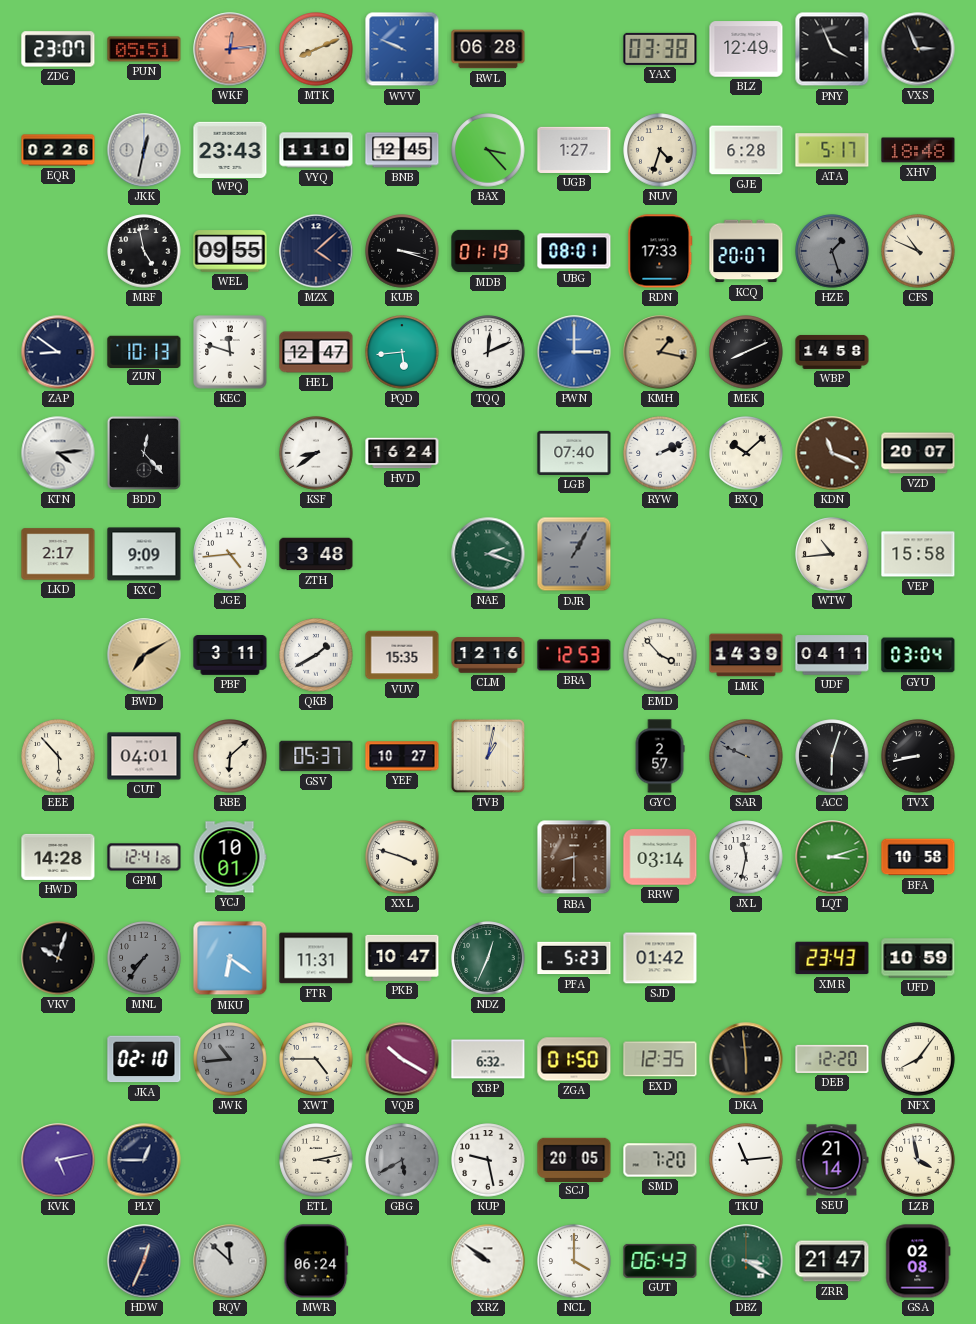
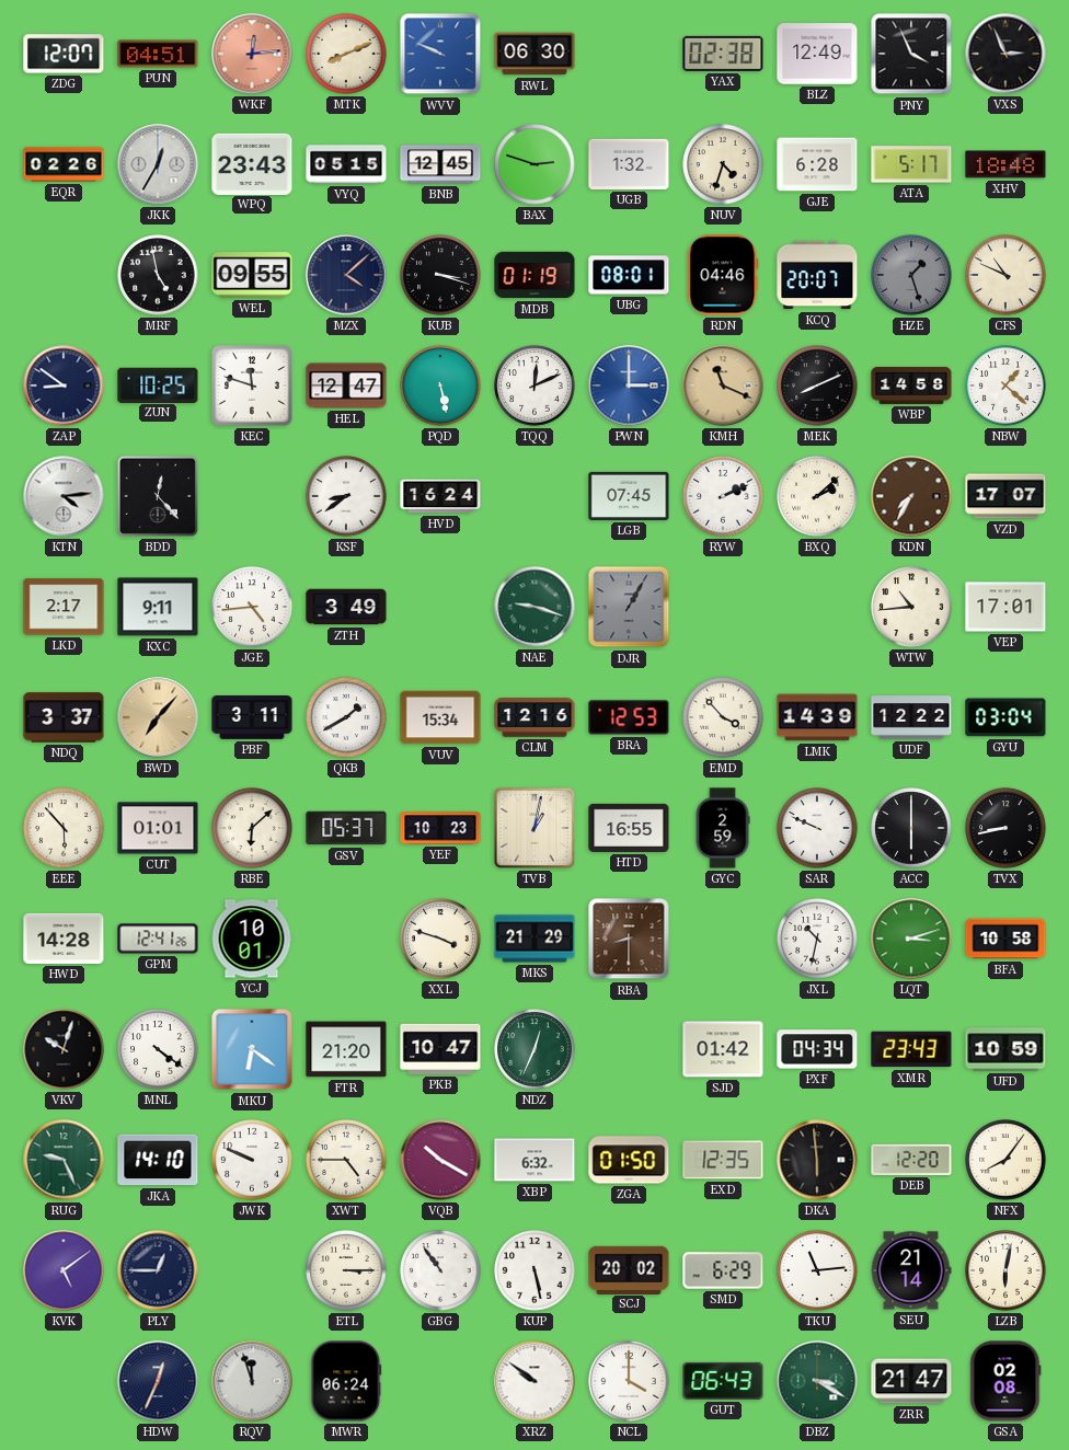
ZDG: 23:07 -> 12:07
PUN: 05:51 -> 04:51
RWL: 06:28 -> 06:30
YAX: 03:38 -> 02:38
JKK: 12:32 -> 12:35
VYQ: 11:10 -> 05:15
BAX: 3:23 -> 2:48
UGB: 1:27 -> 1:32
RDN: 17:33 -> 04:46
ZUN: 10:13 -> 10:25
PQD: 5:44 -> 5:28
KMH: 1:17 -> 11:19
NBW: none -> 1:22
LGB: 07:40 -> 07:45
BXQ: 10:08 -> 2:08
KDN: 11:19 -> 7:35
VZD: 20:07 -> 17:07
KXC: 9:09 -> 9:11
ZTH: 3:48 -> 3:49
NAE: 2:18 -> 9:18
VEP: 15:58 -> 17:01
NDQ: none -> 3:37
BWD: 7:10 -> 7:07
VUV: 15:35 -> 15:34
UDF: 04:11 -> 12:22
CUT: 04:01 -> 01:01
YEF: 10:27 -> 10:23
HTD: none -> 16:55
GYC: 2:57 -> 2:59
SAR dial: grey -> white
ACC: 6:03 -> 6:00
MKS: none -> 21:29
RRW: 03:14 -> none
JXL: 11:32 -> 10:32
MNL: 7:36 -> 4:21
MNL dial: grey -> white
FTR: 11:31 -> 21:20
PFA: 5:23 -> none
PXF: none -> 04:34
RUG: none -> 9:26
JKA: 02:10 -> 14:10
JWK: 10:44 -> 9:49
JWK dial: grey -> white
KVK: 5:13 -> 5:09
ETL: 3:13 -> 3:15
GBG: 5:40 -> 10:54
GBG dial: grey -> white
KUP: 9:28 -> 5:28
SCJ: 20:05 -> 20:02
SMD: 7:20 -> 6:29
LZB: 3:58 -> 6:02
RQV: 11:52 -> 11:57
